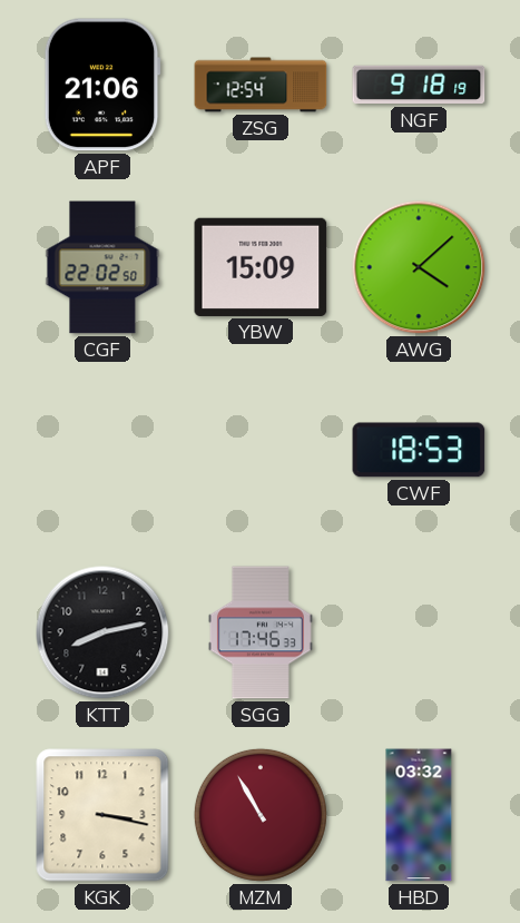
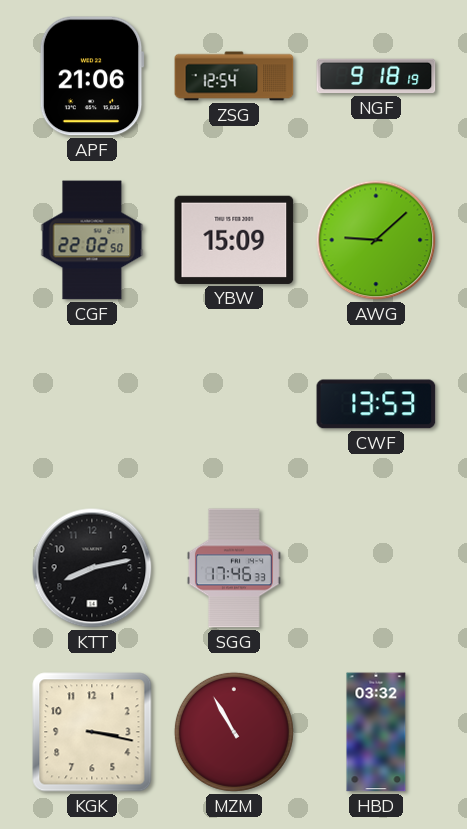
AWG: 4:08 -> 9:08
CWF: 18:53 -> 13:53
